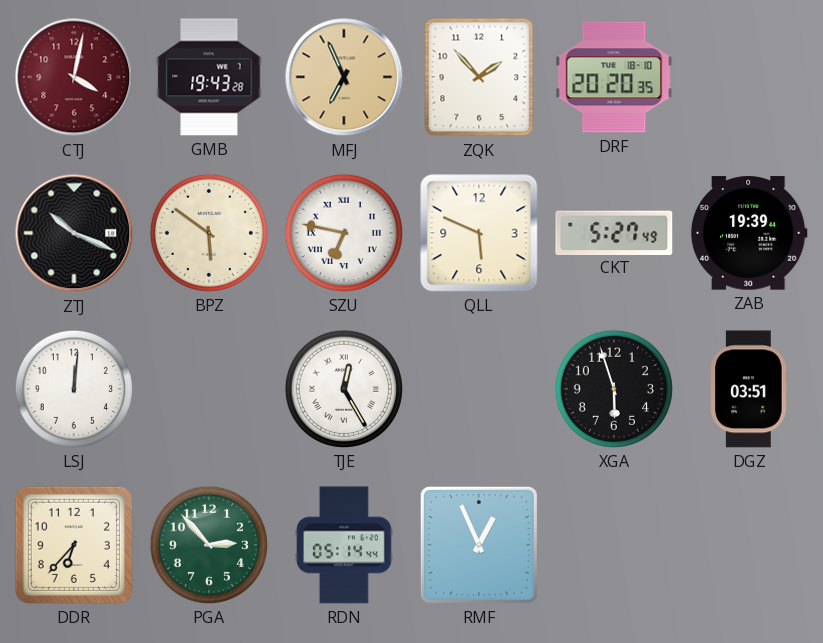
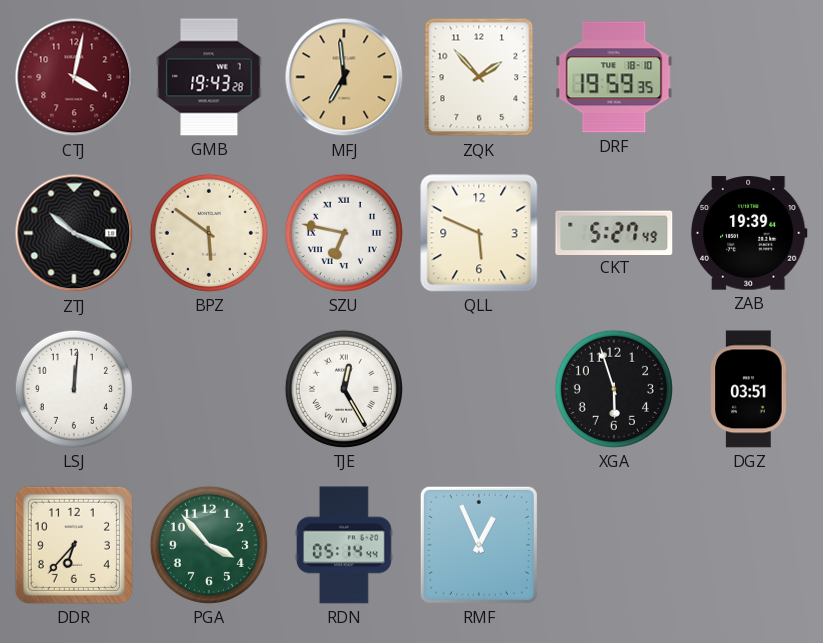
MFJ: 6:56 -> 6:59
DRF: 20:20 -> 19:59
PGA: 2:53 -> 3:53
